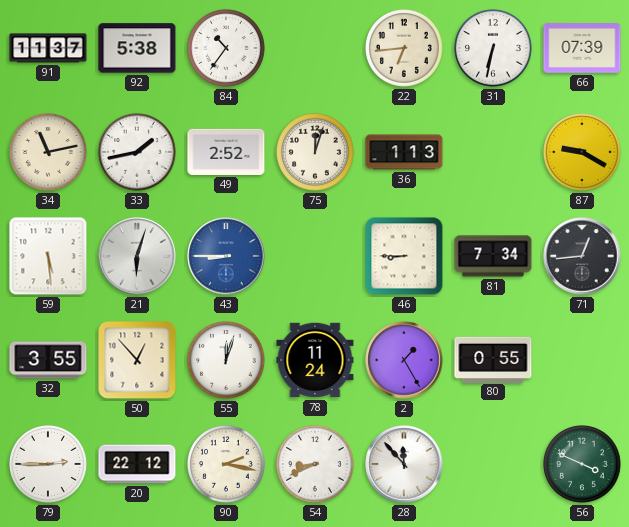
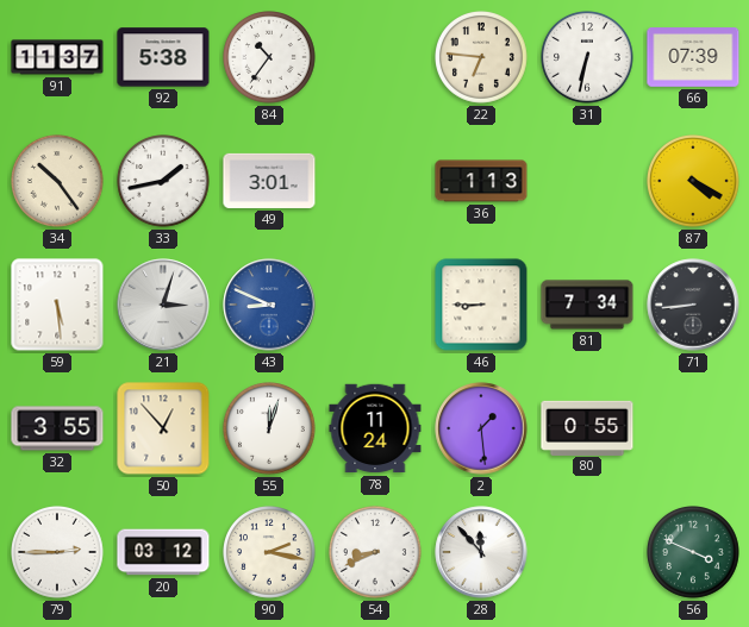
22: 6:44 -> 6:46
34: 11:13 -> 10:24
49: 2:52 -> 3:01
75: 12:03 -> none
87: 9:20 -> 4:20
21: 6:03 -> 3:03
43: 8:45 -> 8:49
71: 12:44 -> 8:44
2: 1:25 -> 1:29
20: 22:12 -> 03:12
